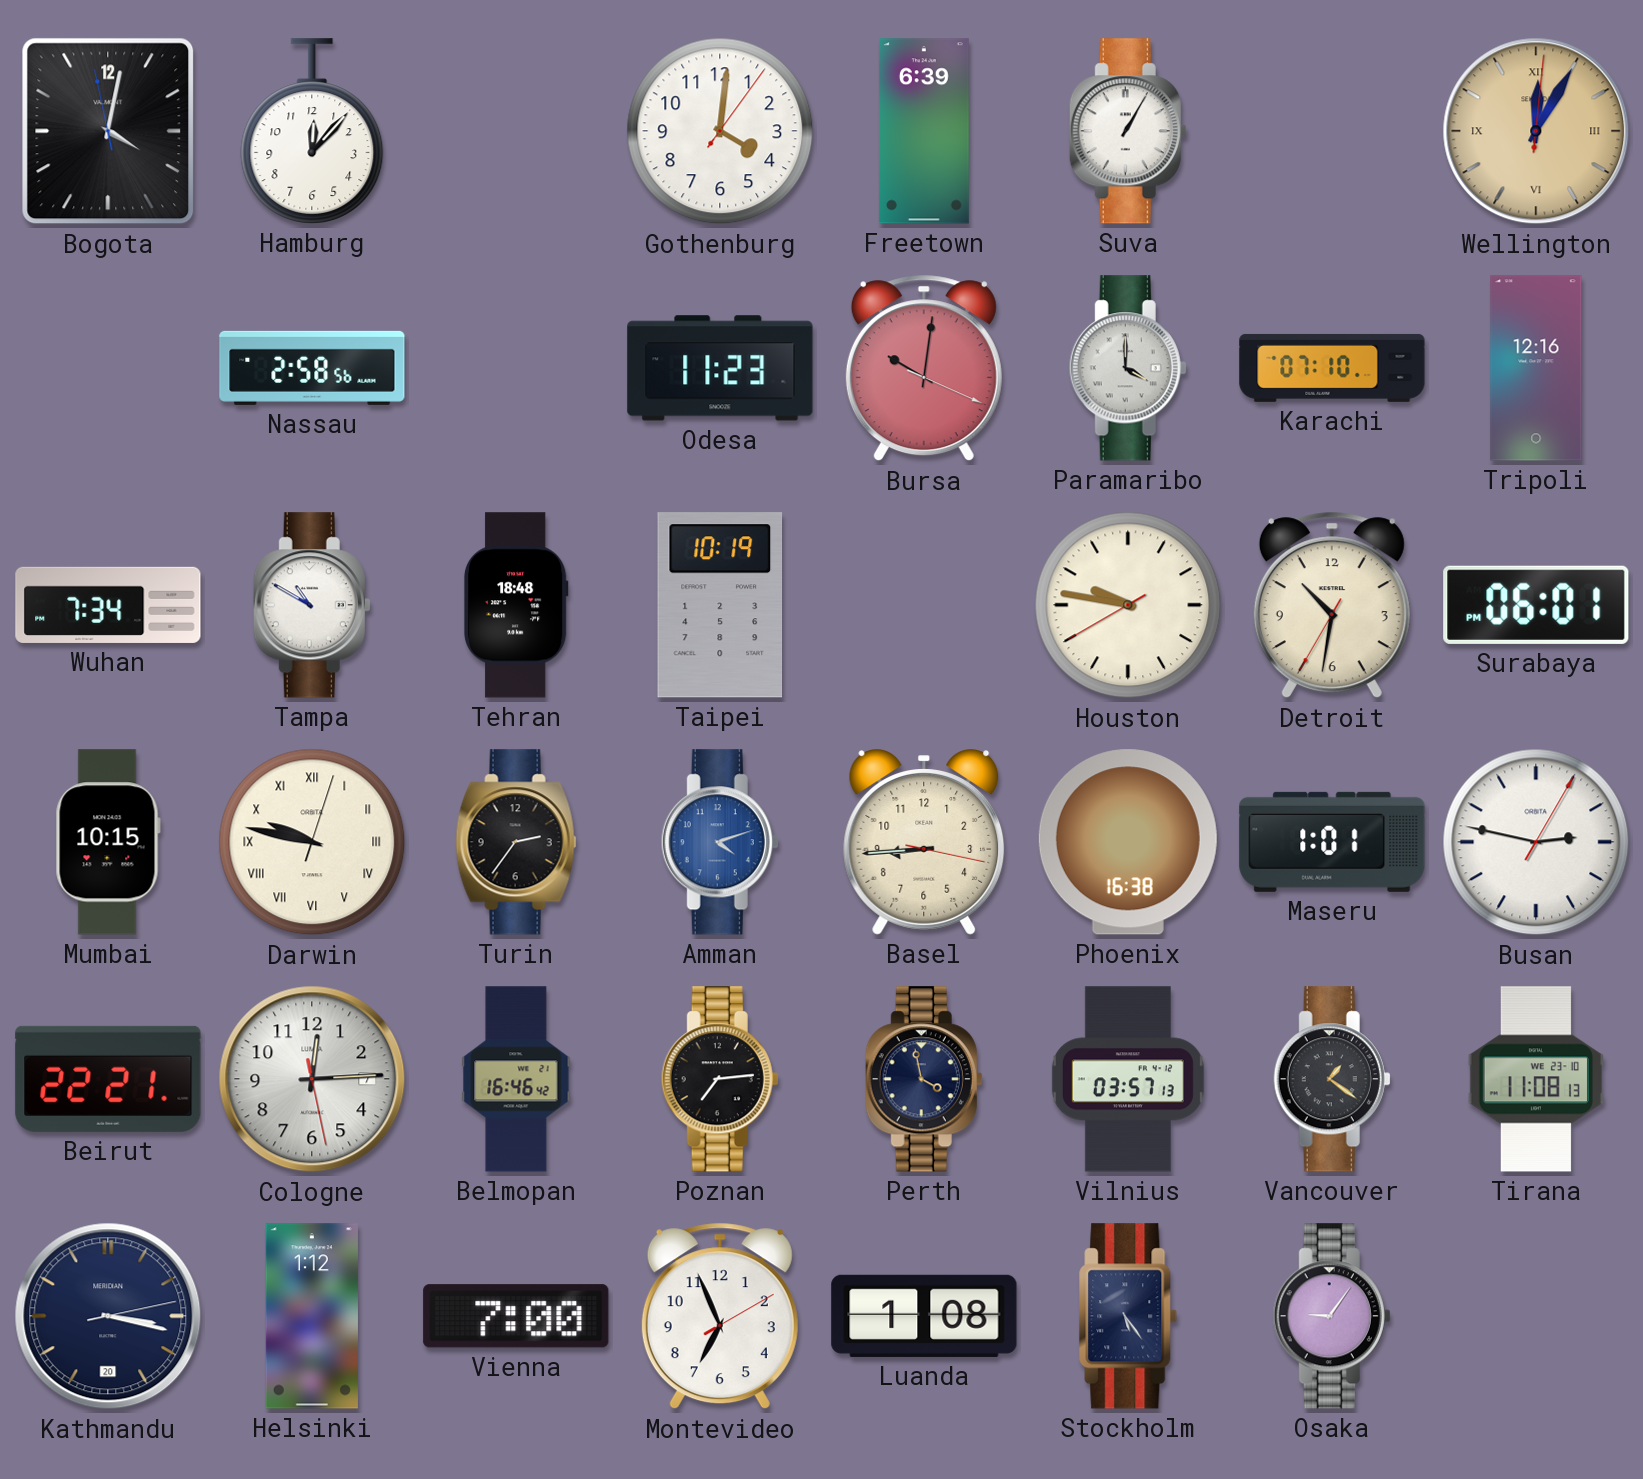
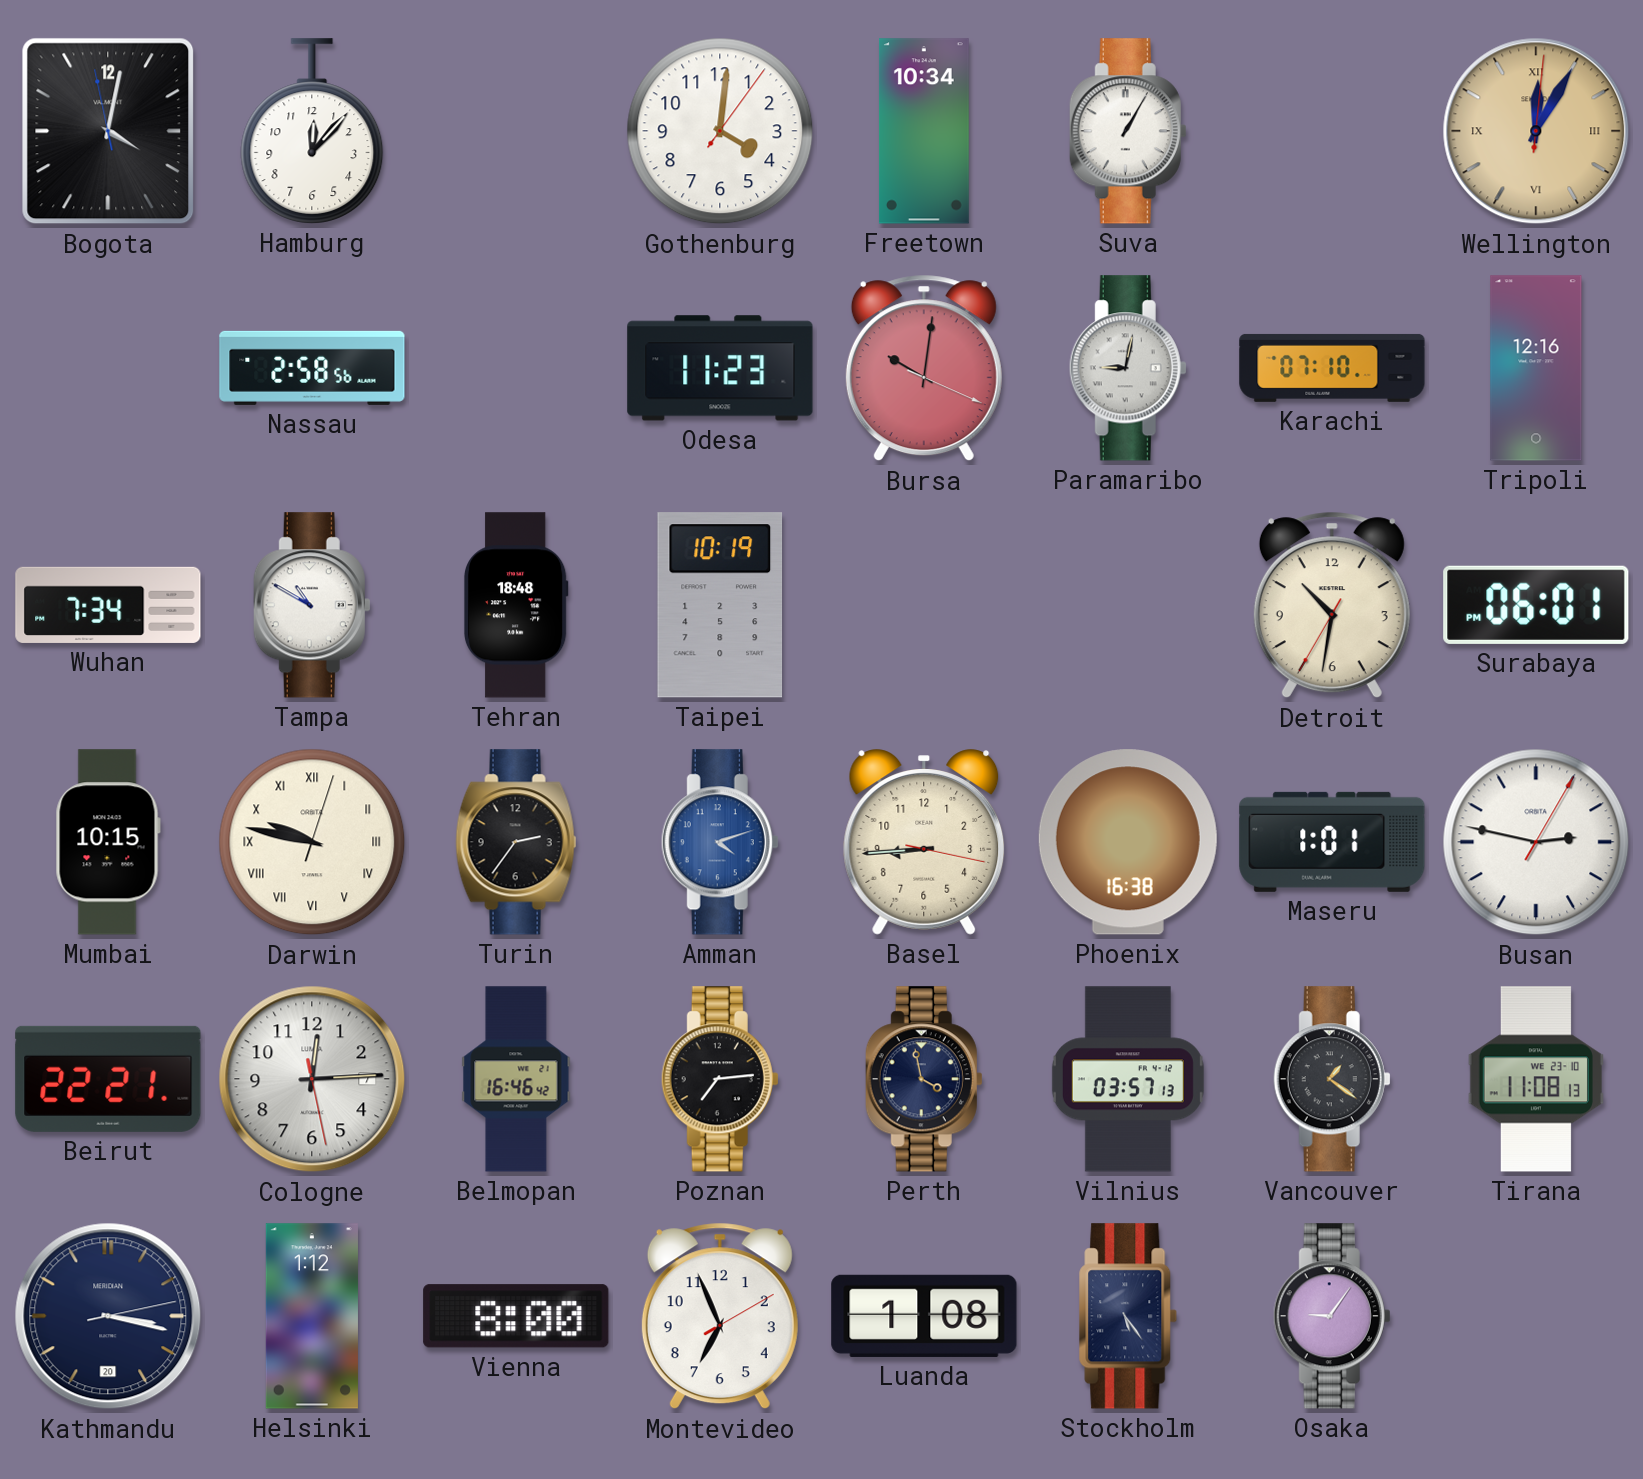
Freetown: 6:39 -> 10:34
Paramaribo: 4:00 -> 9:02
Houston: 9:46 -> none
Vienna: 7:00 -> 8:00
